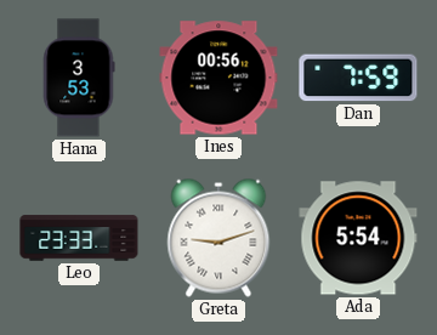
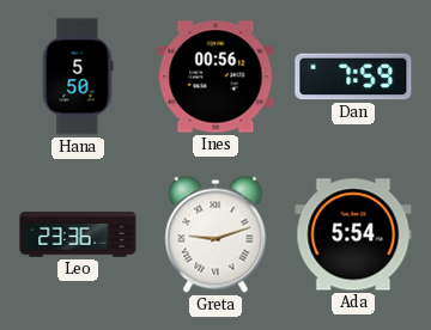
Hana: 3:53 -> 5:50
Leo: 23:33 -> 23:36
